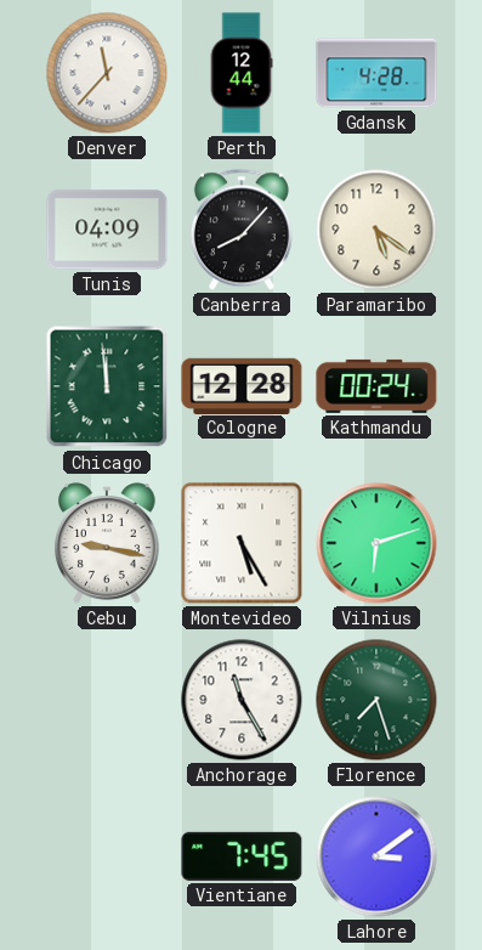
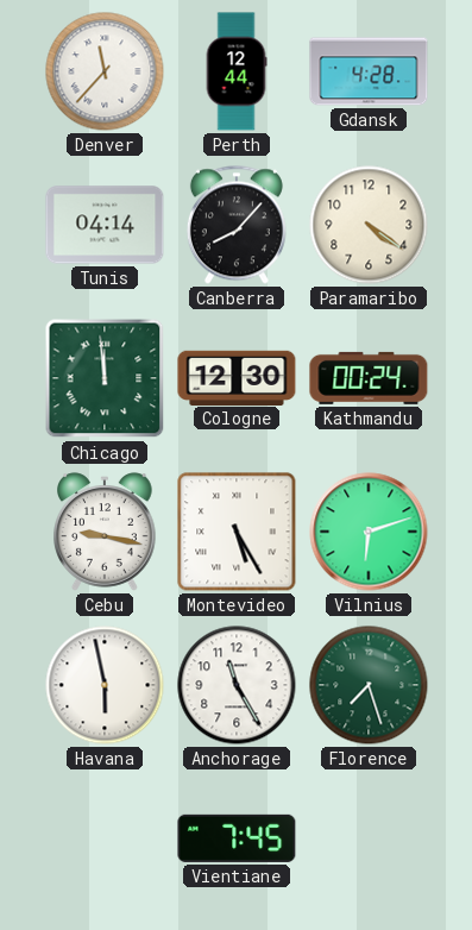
Tunis: 04:09 -> 04:14
Paramaribo: 5:21 -> 4:21
Cologne: 12:28 -> 12:30
Havana: none -> 5:58
Lahore: 3:09 -> none
